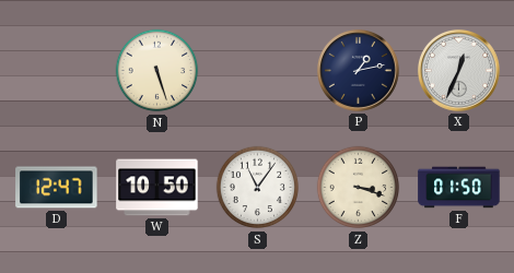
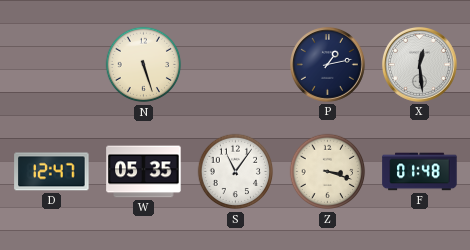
X: 12:34 -> 12:29
W: 10:50 -> 05:35
F: 01:50 -> 01:48
